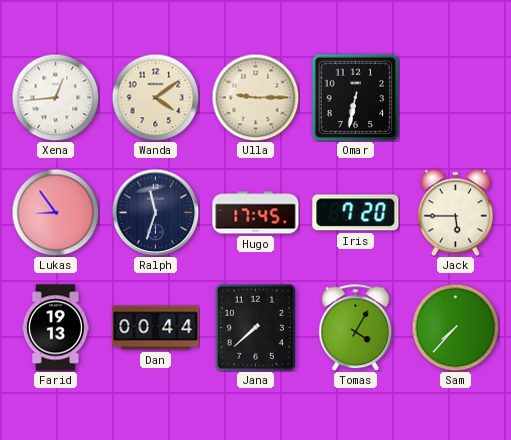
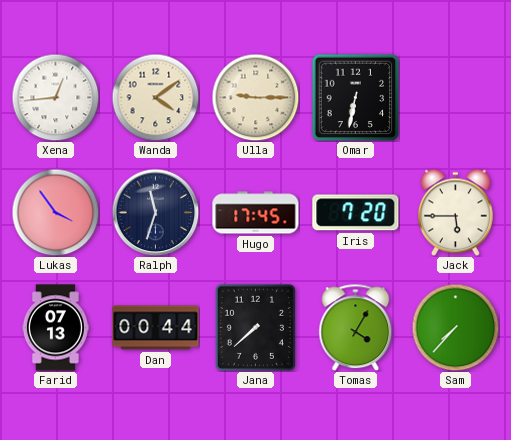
Lukas: 8:54 -> 3:54
Farid: 19:13 -> 07:13
